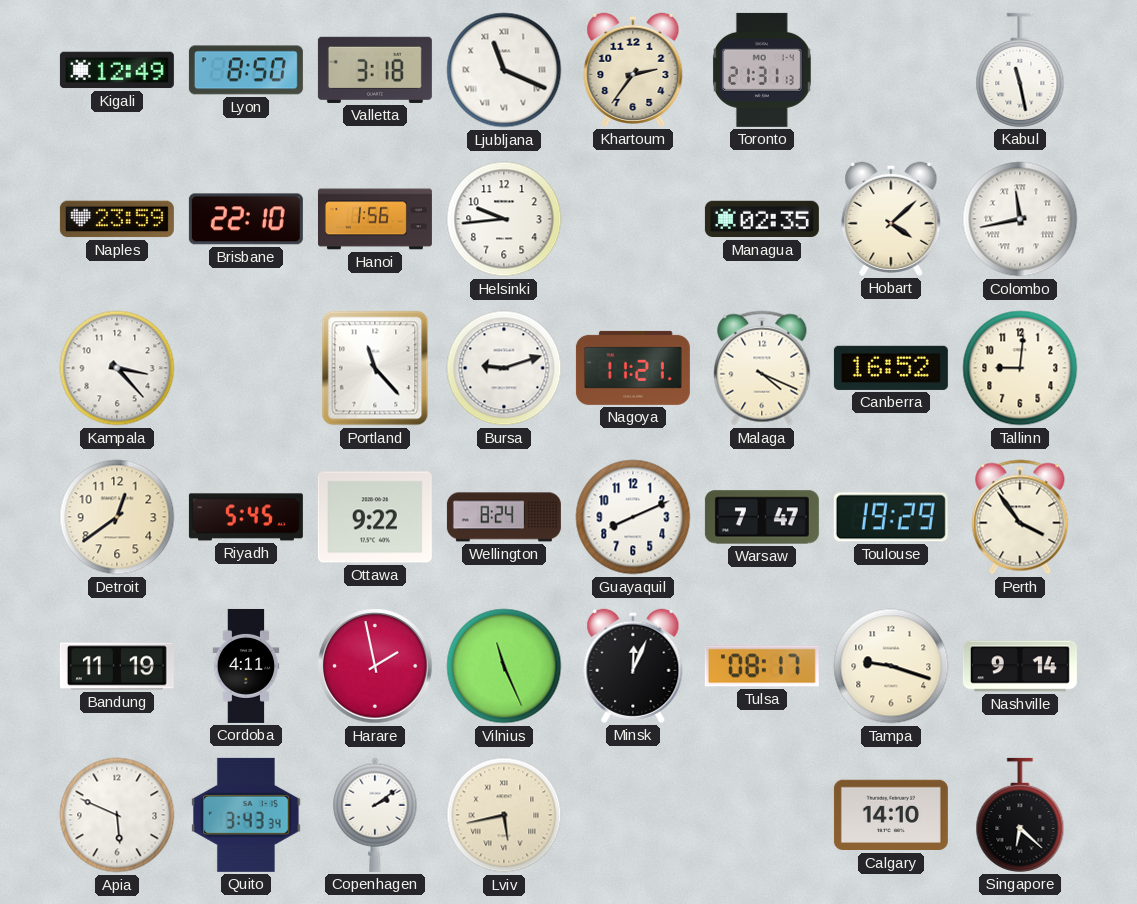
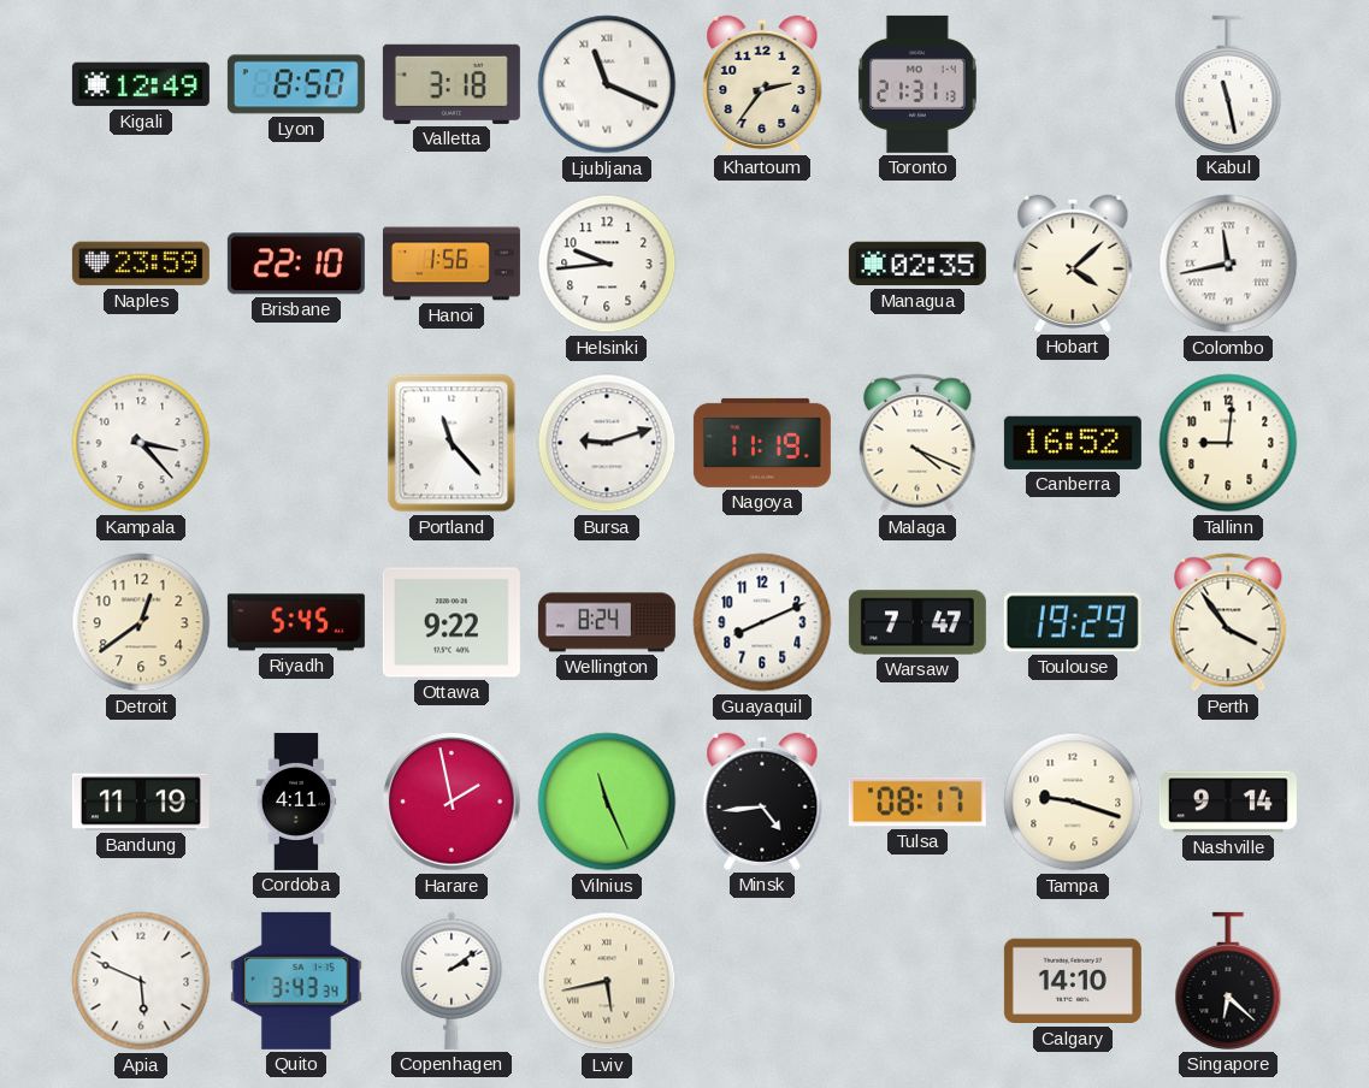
Nagoya: 11:21 -> 11:19
Minsk: 12:04 -> 4:44
